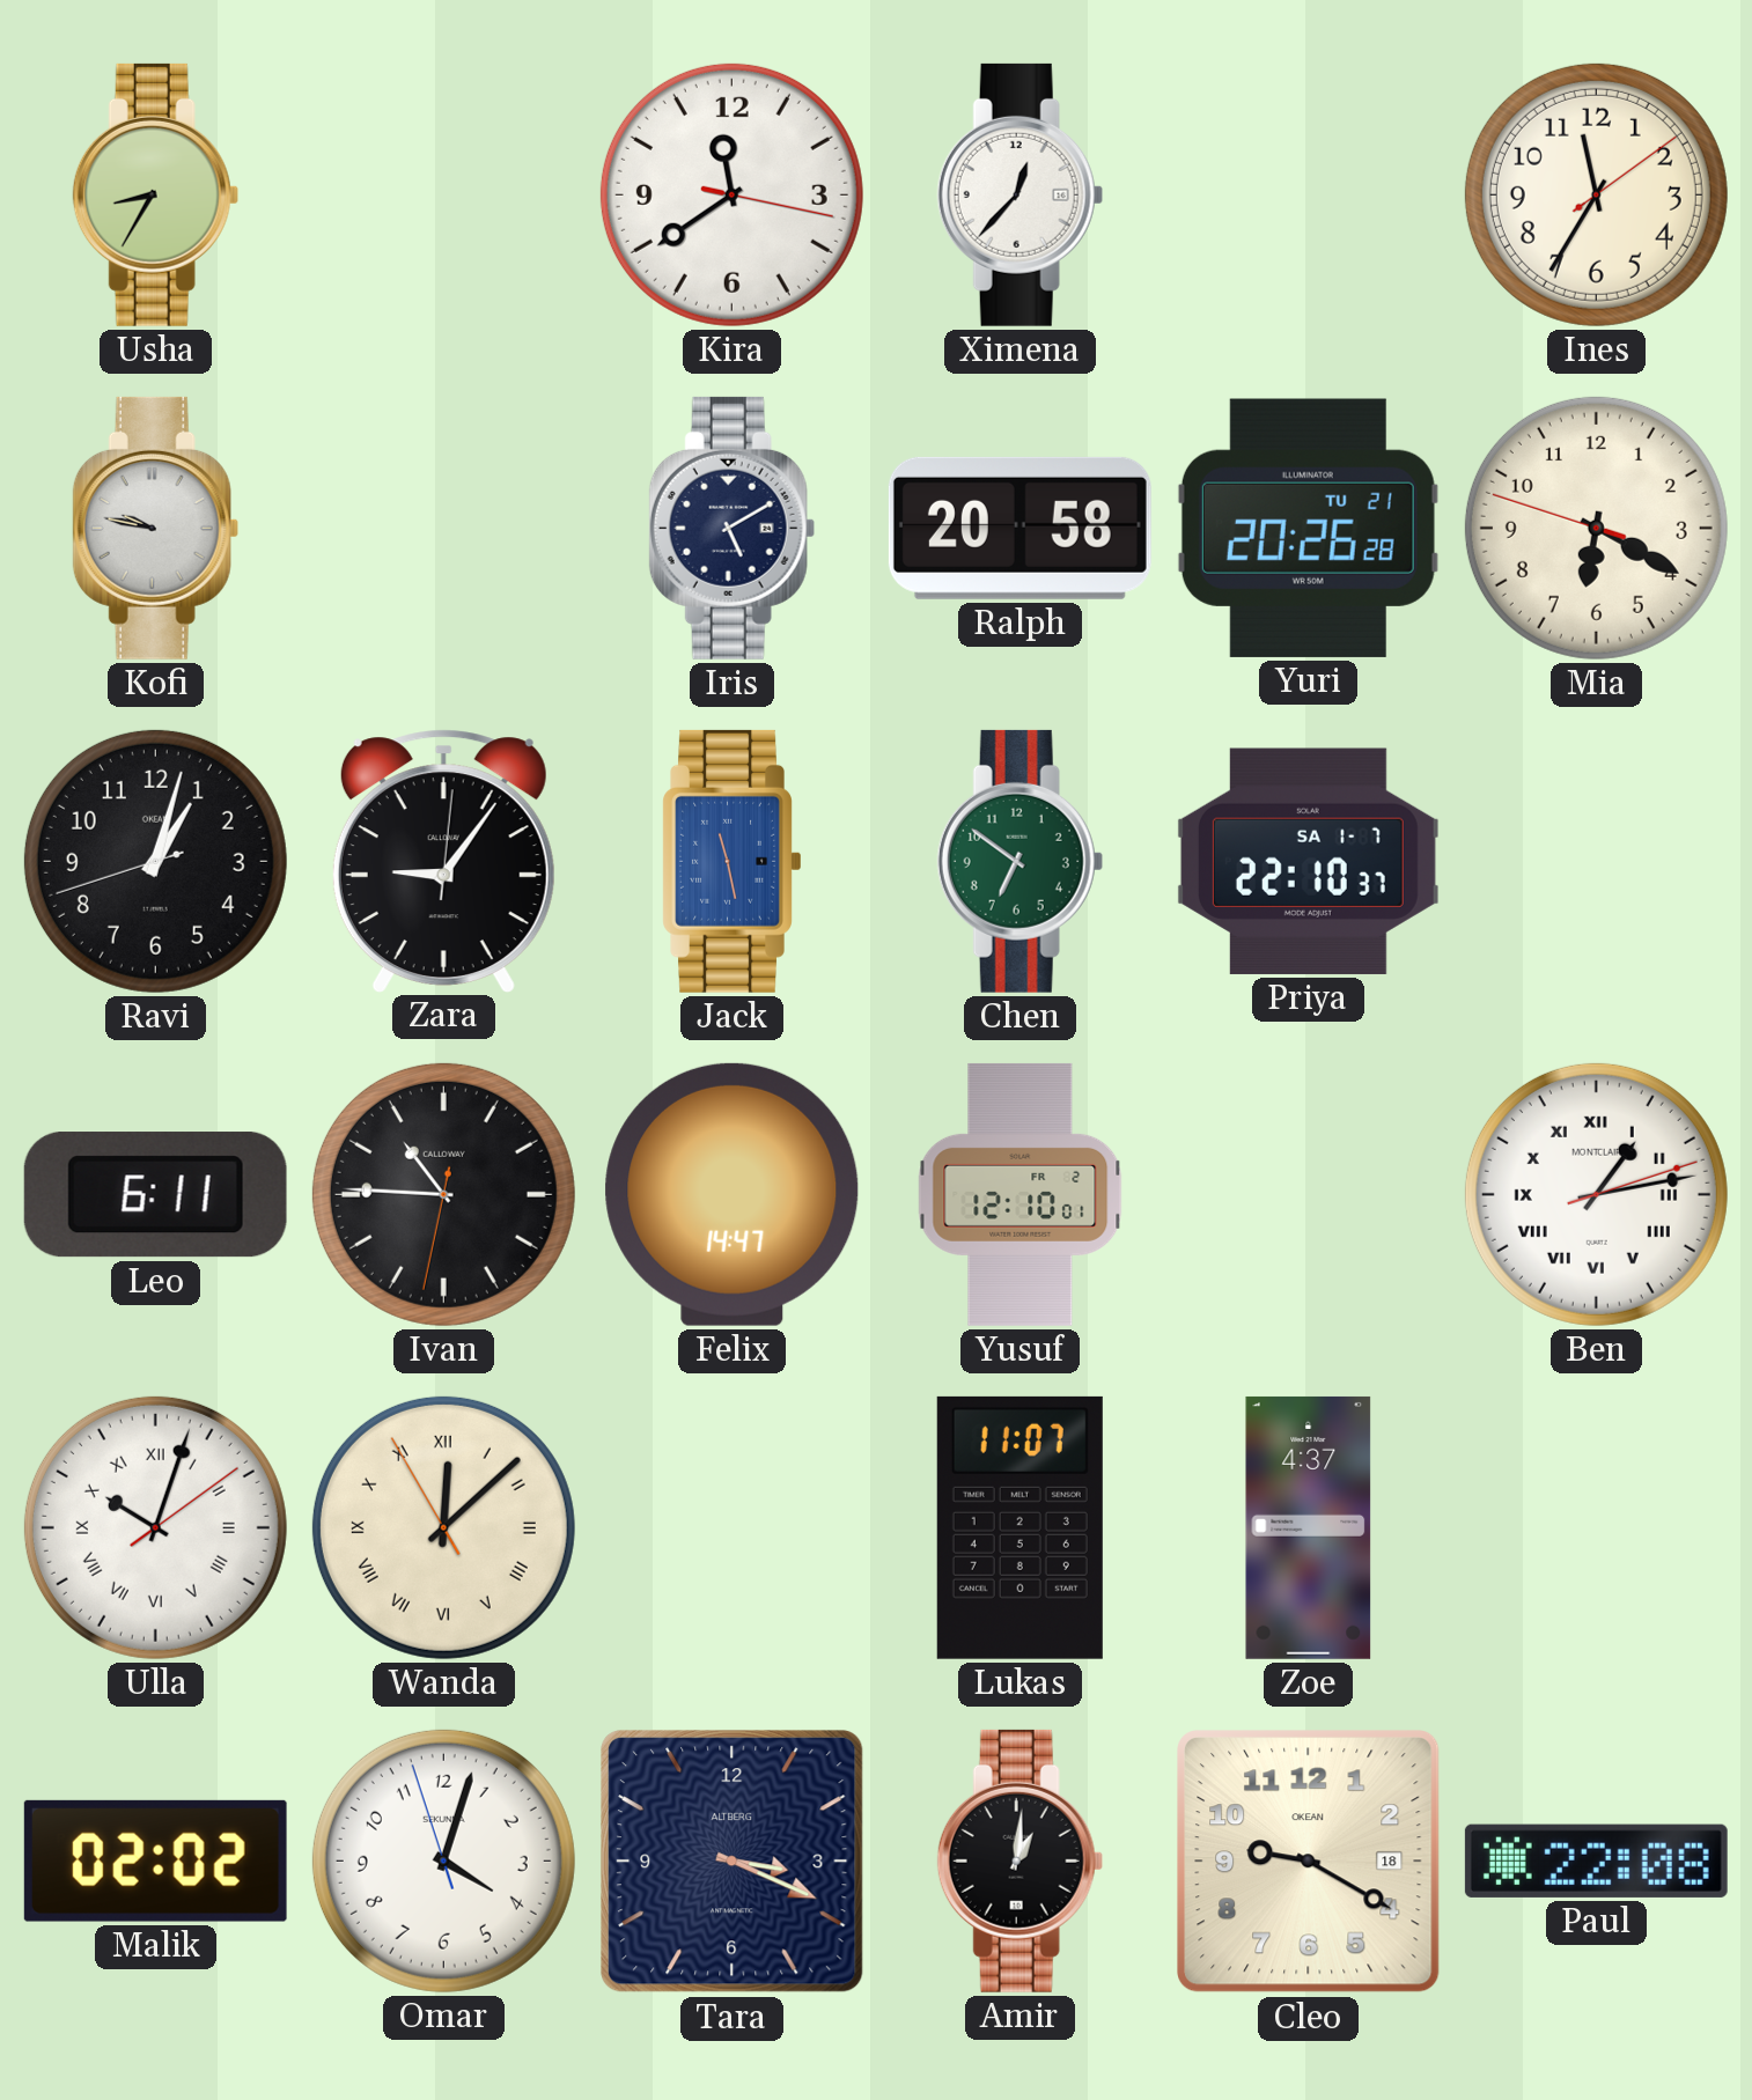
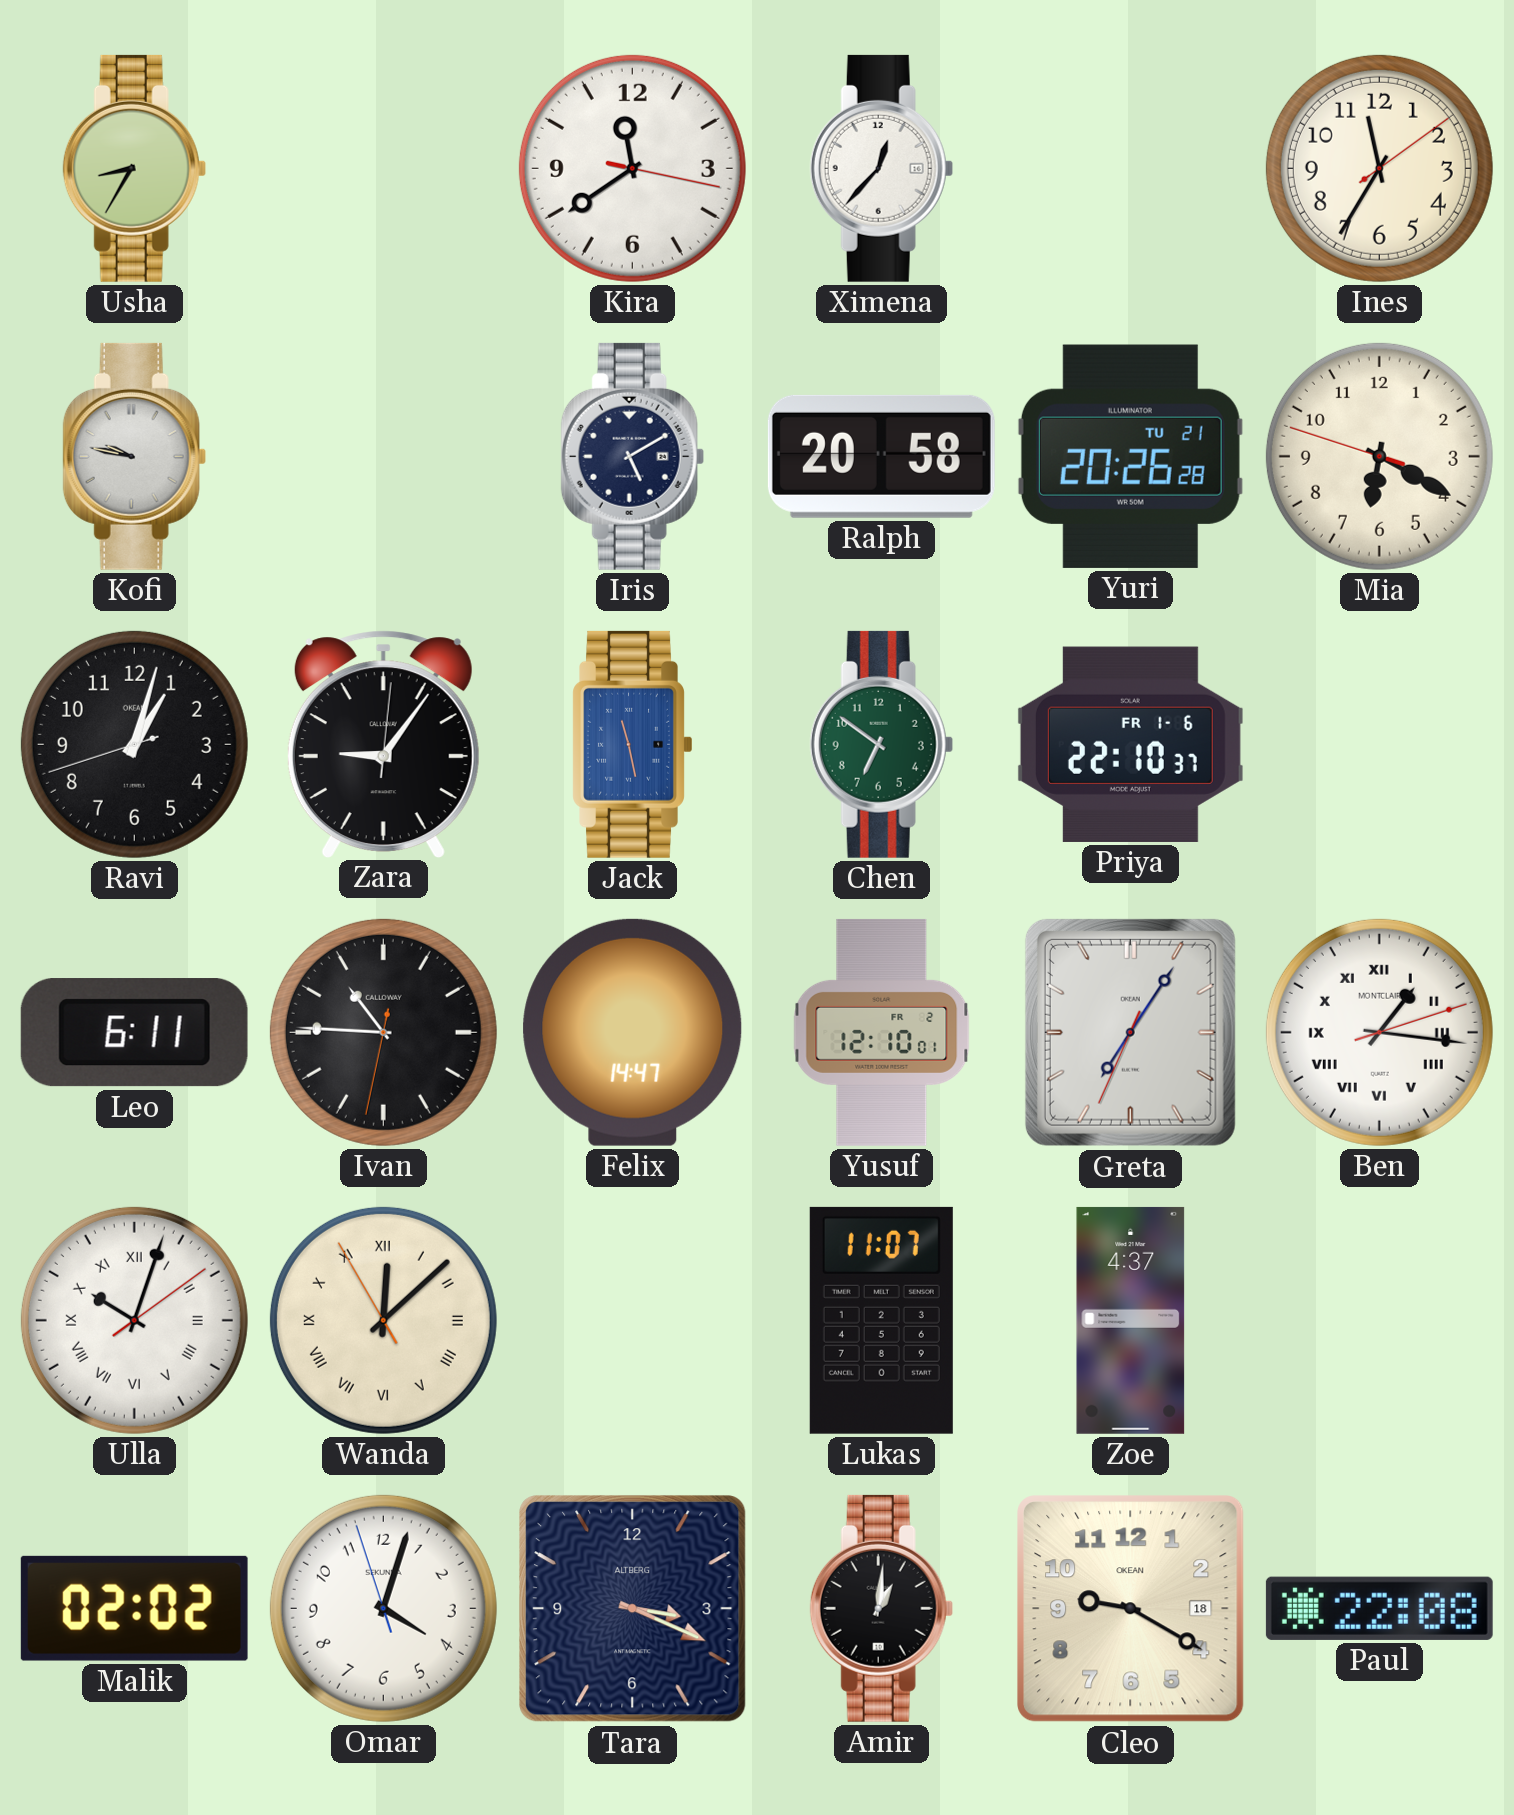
Priya date: SA 1-7 -> FR 1-6
Greta: none -> 7:05
Ben: 1:13 -> 1:16
